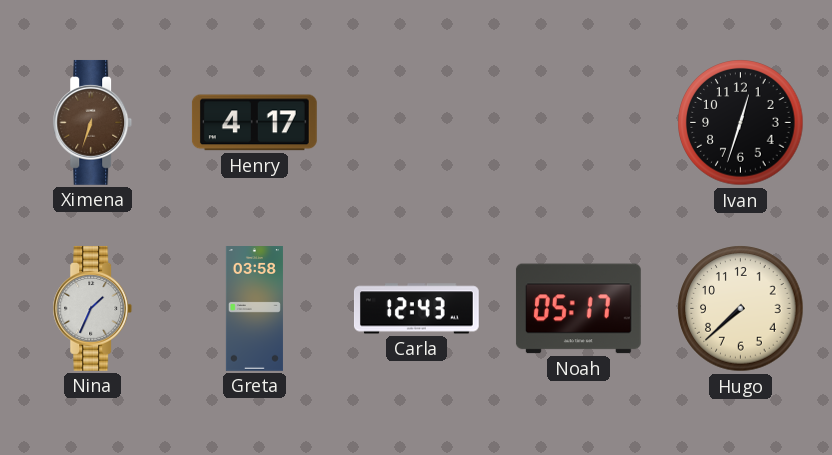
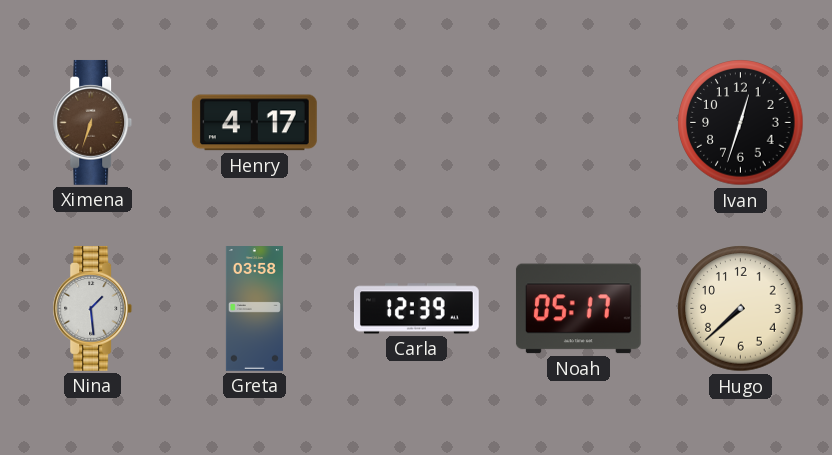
Nina: 1:34 -> 1:29
Carla: 12:43 -> 12:39
